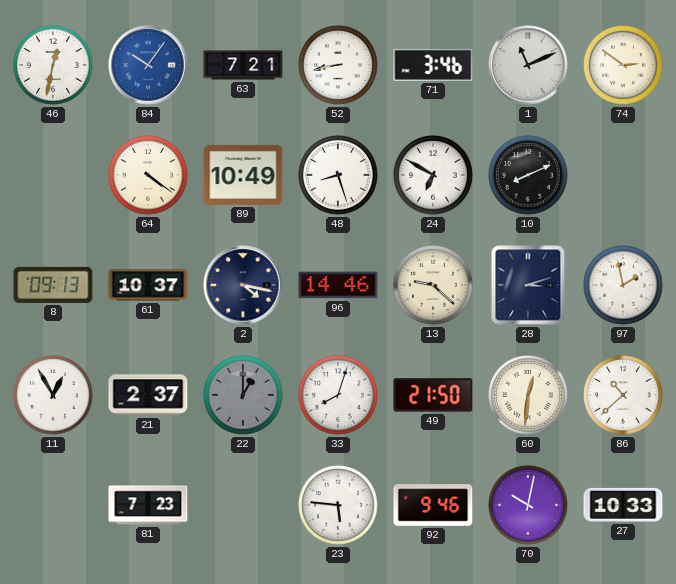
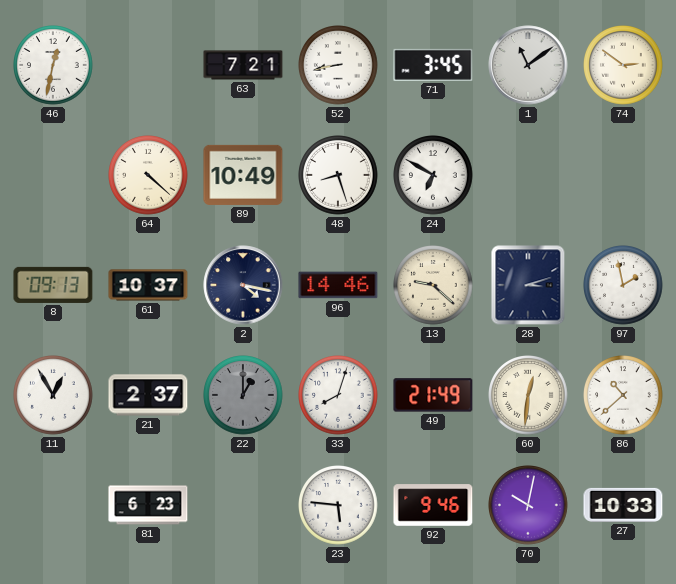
84: 10:06 -> none
71: 3:46 -> 3:45
1: 11:11 -> 11:09
64: 4:21 -> 4:22
10: 8:11 -> none
49: 21:50 -> 21:49
81: 7:23 -> 6:23
